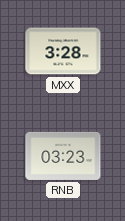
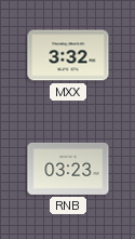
MXX: 3:28 -> 3:32
